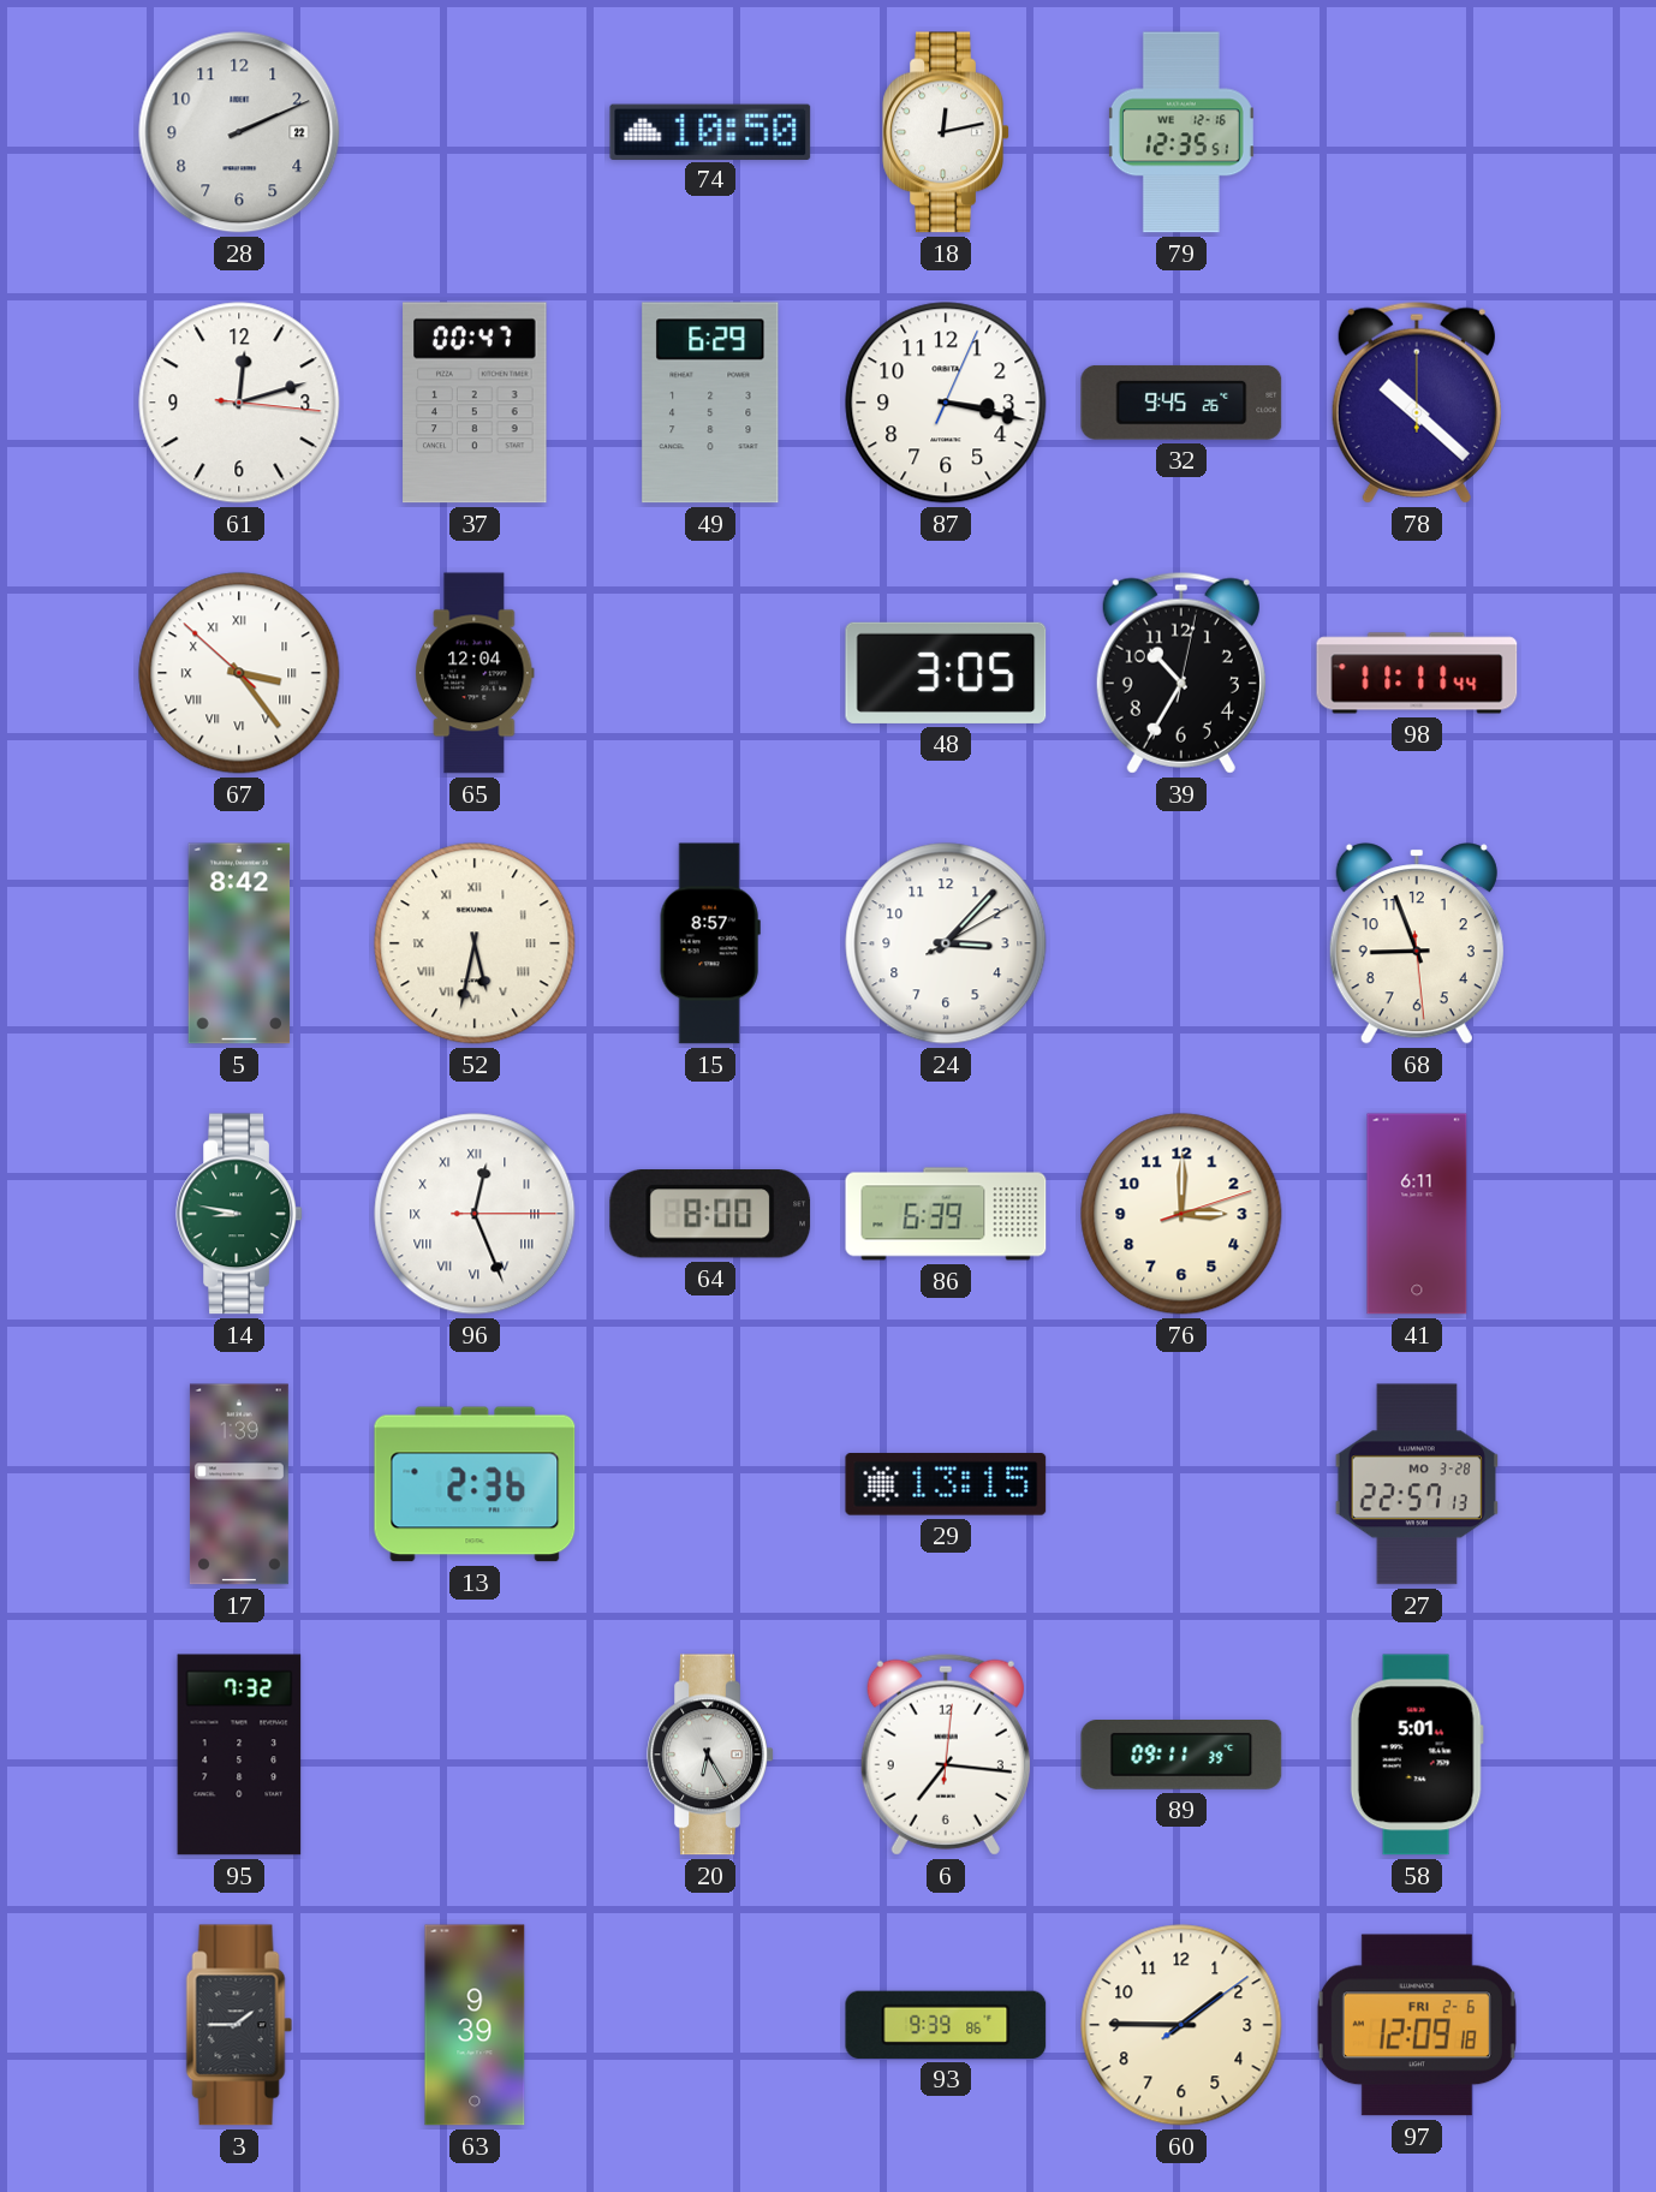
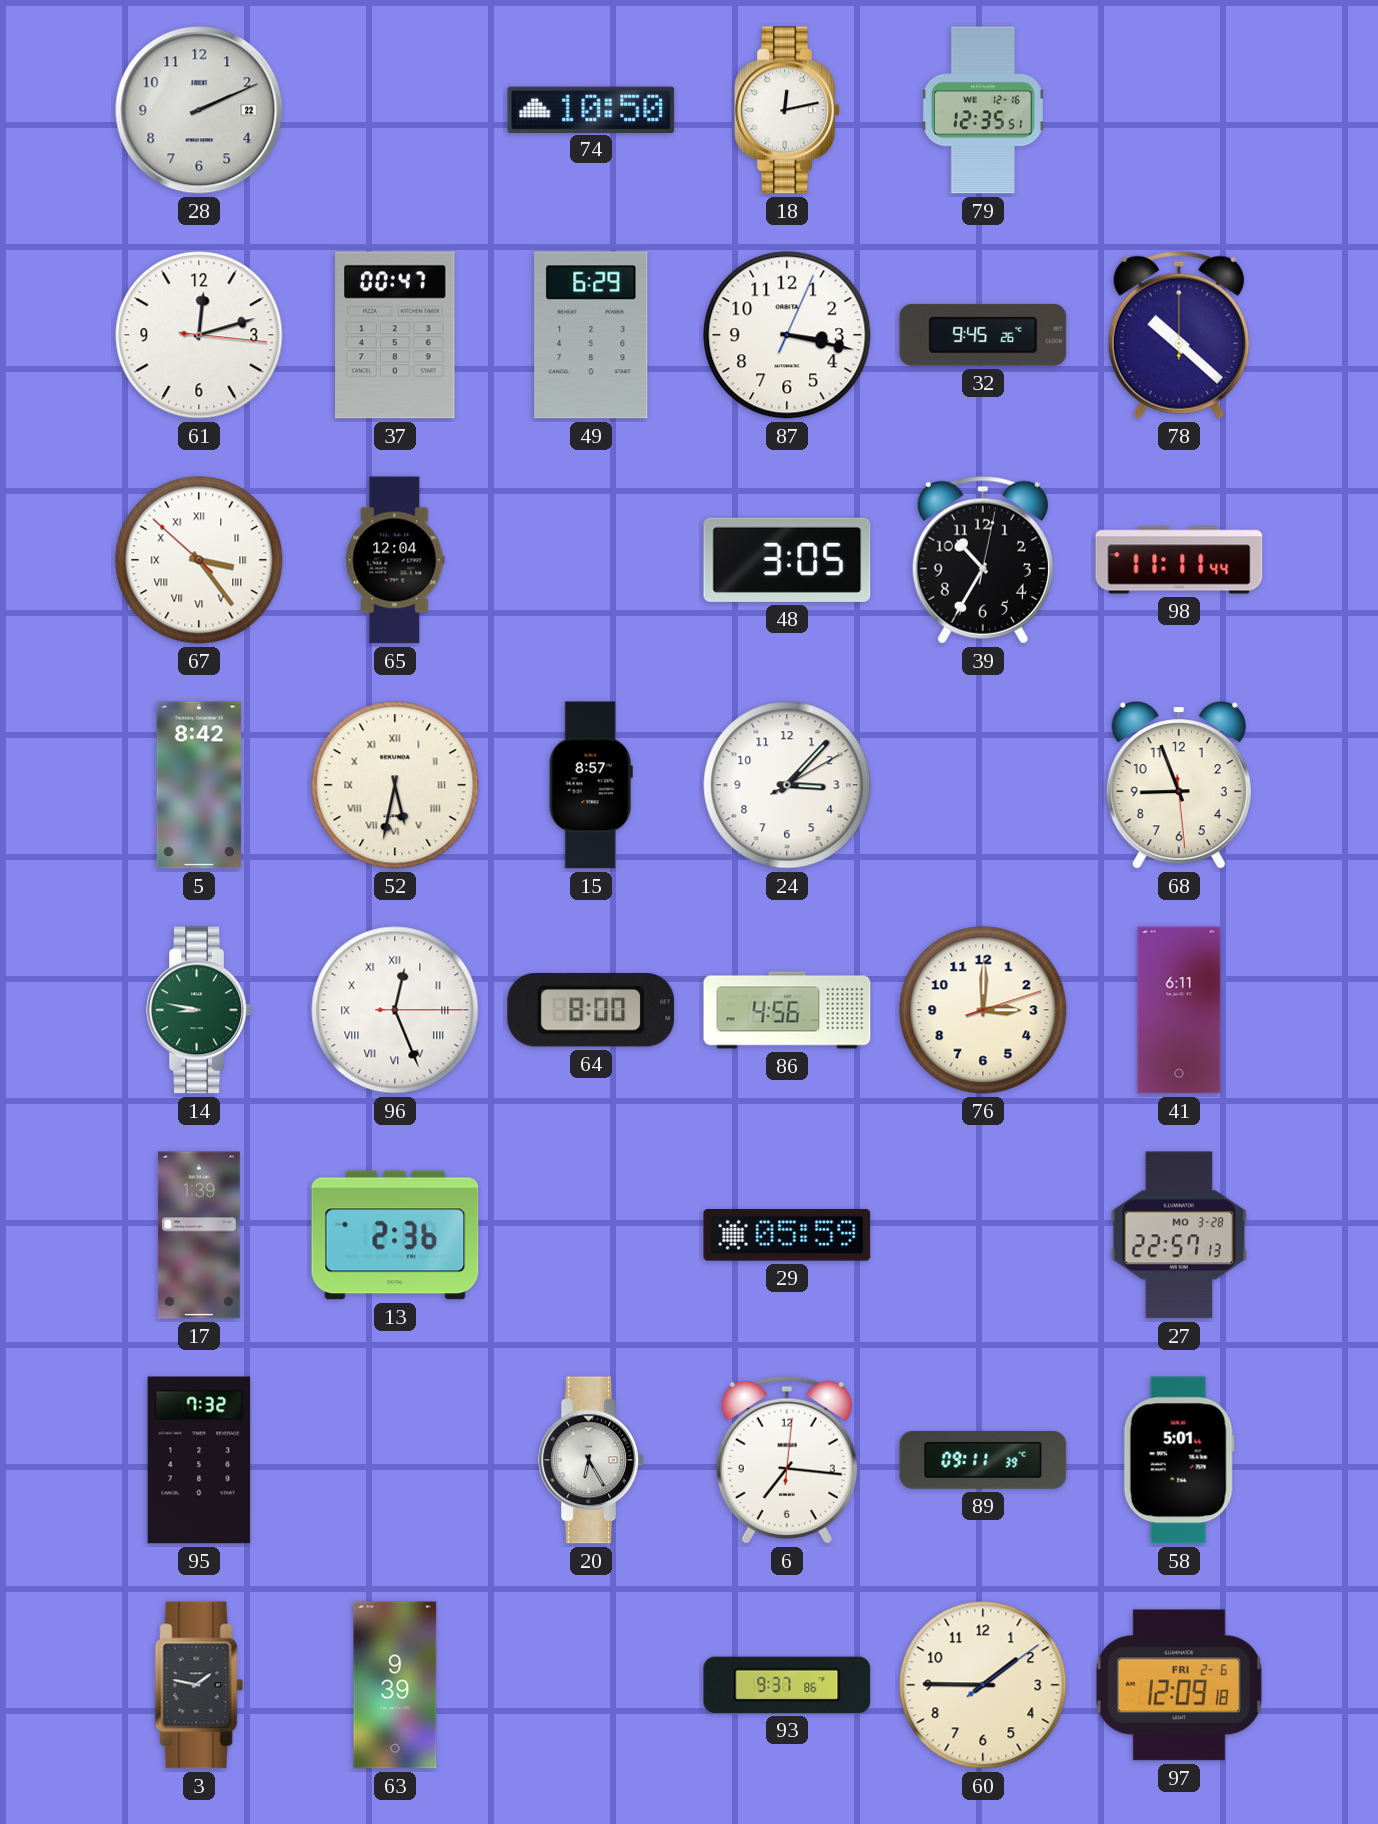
86: 6:39 -> 4:56
29: 13:15 -> 05:59
3: 1:45 -> 1:47
93: 9:39 -> 9:37
